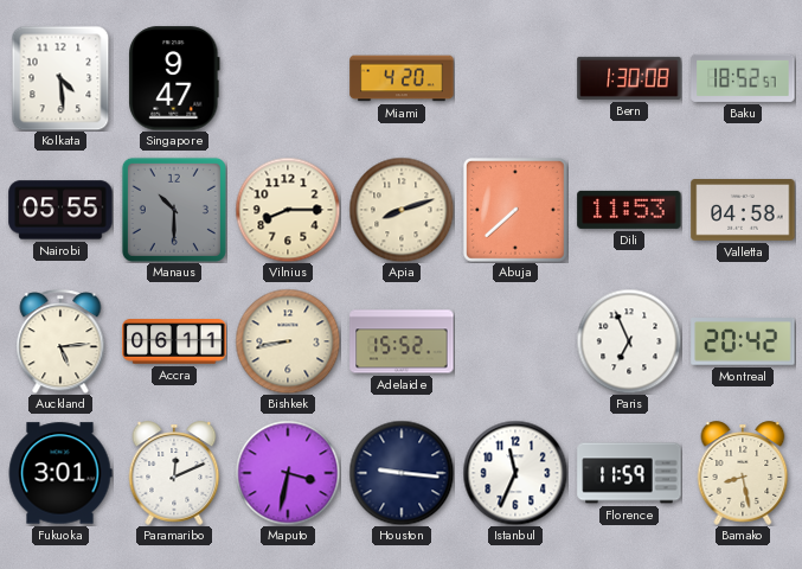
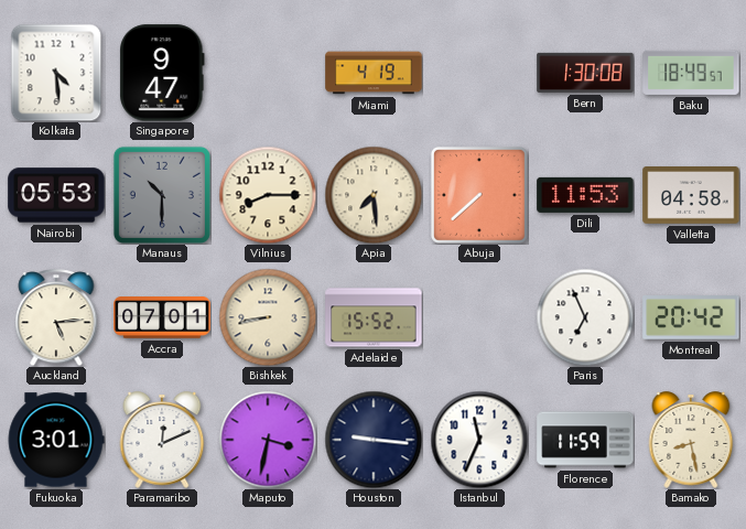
Miami: 4:20 -> 4:19
Baku: 18:52 -> 18:49
Nairobi: 05:55 -> 05:53
Apia: 8:12 -> 7:29
Accra: 06:11 -> 07:01
